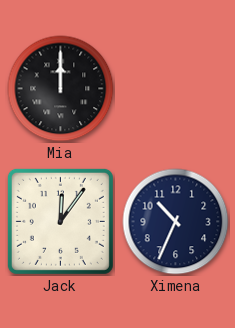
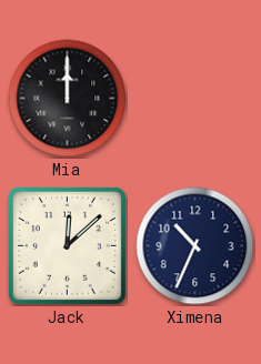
Jack: 12:06 -> 12:08
